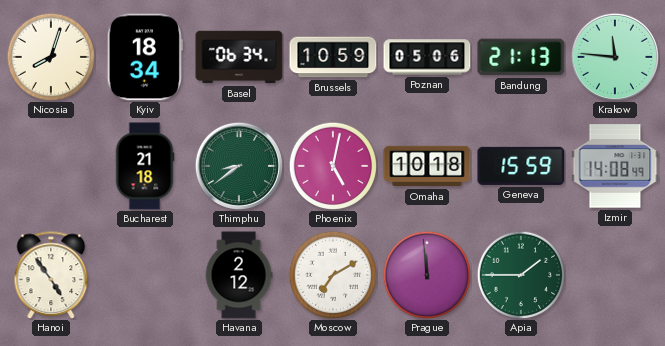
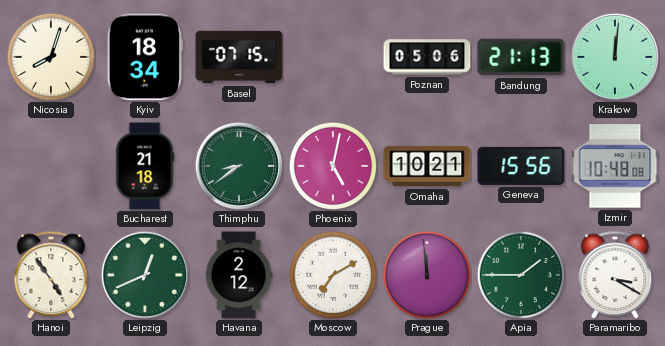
Basel: 06:34 -> 07:15
Brussels: 10:59 -> none
Krakow: 11:46 -> 12:01
Omaha: 10:18 -> 10:21
Geneva: 15:59 -> 15:56
Izmir: 14:08 -> 10:48
Leipzig: none -> 12:41
Paramaribo: none -> 3:20
